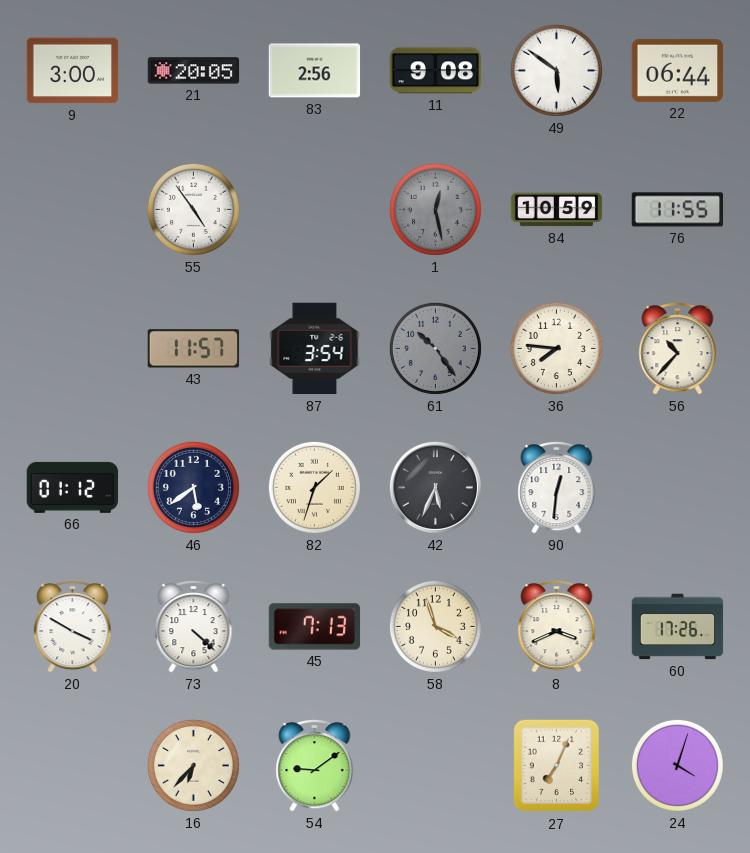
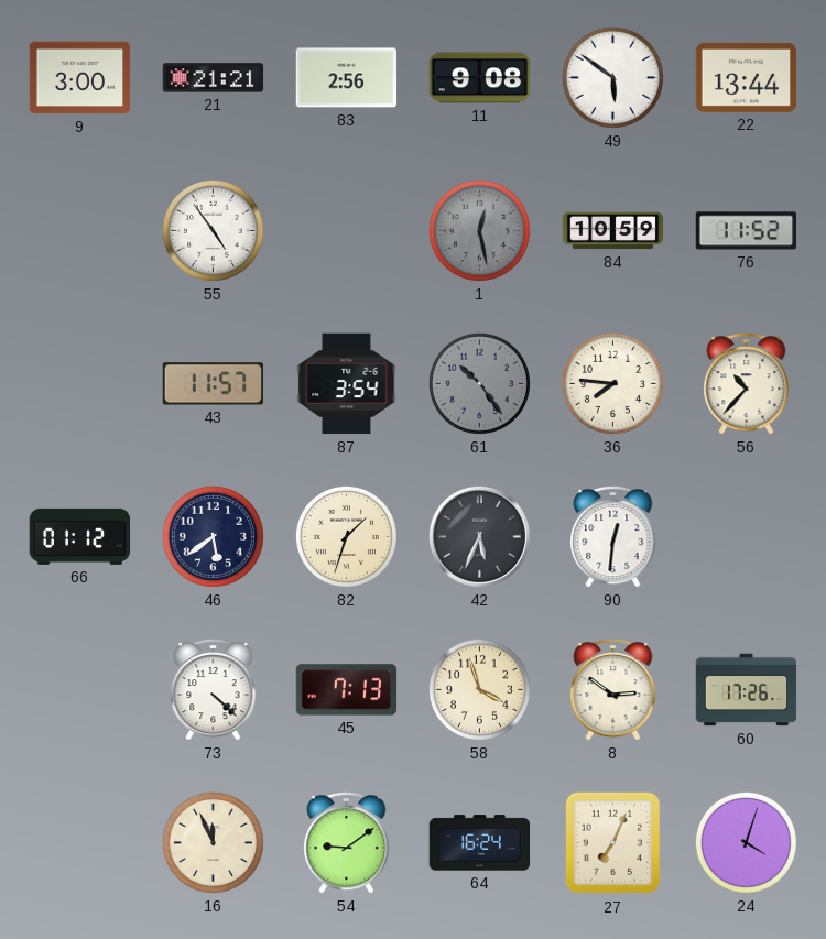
21: 20:05 -> 21:21
22: 06:44 -> 13:44
76: 11:55 -> 11:52
20: 3:50 -> none
8: 3:41 -> 2:51
16: 6:37 -> 11:56
64: none -> 16:24
